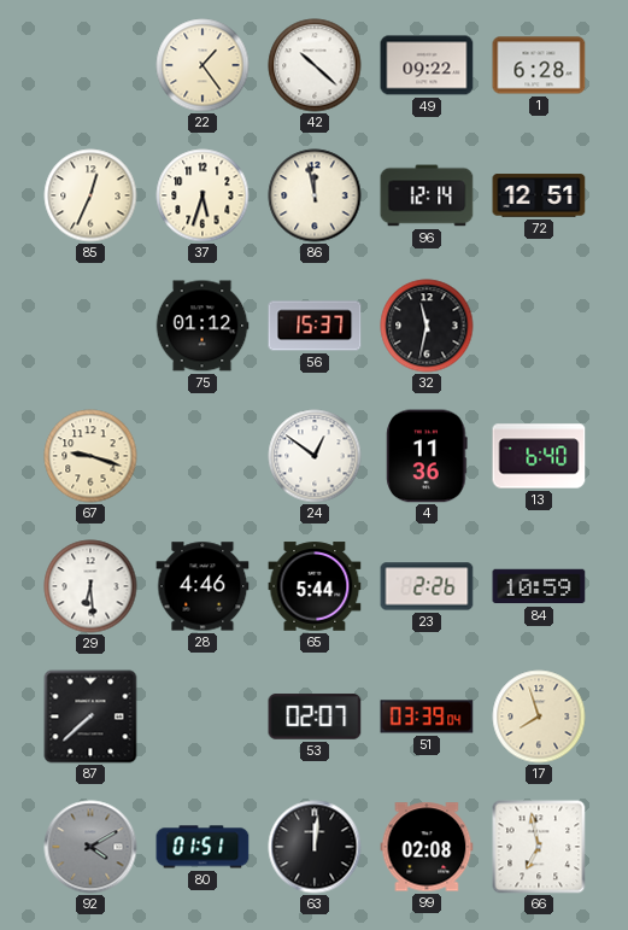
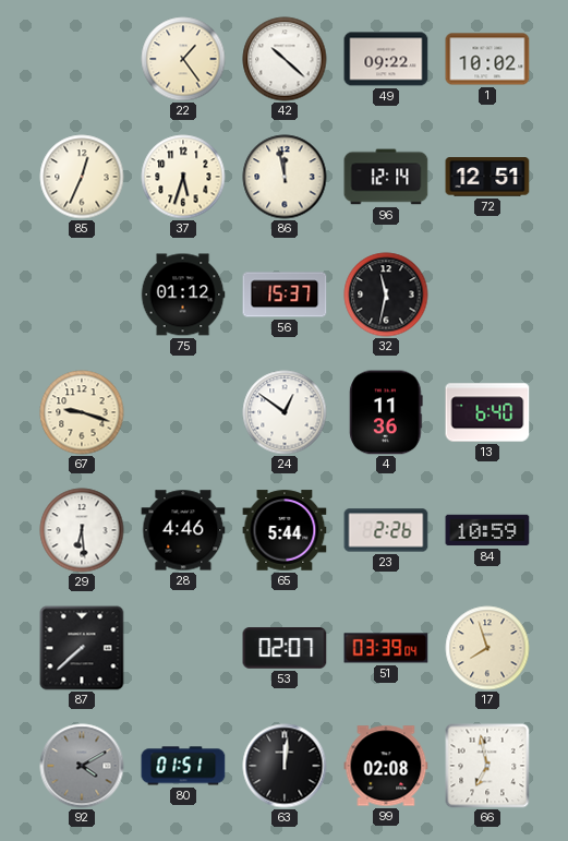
1: 6:28 -> 10:02
